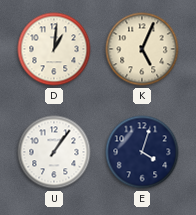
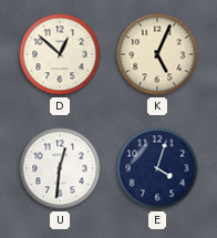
D: 1:01 -> 12:52
U: 1:06 -> 12:31
